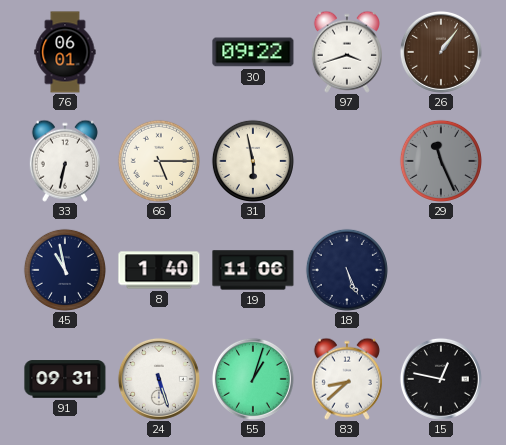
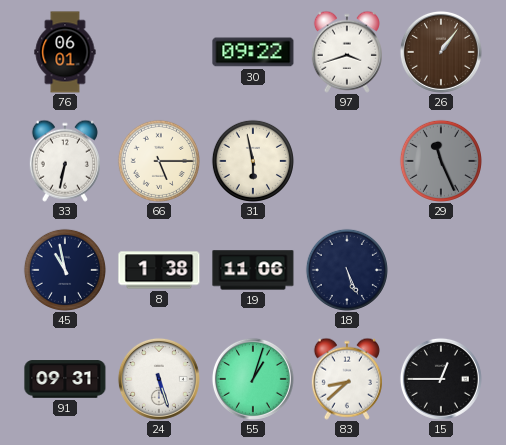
8: 1:40 -> 1:38
15: 12:47 -> 12:45
